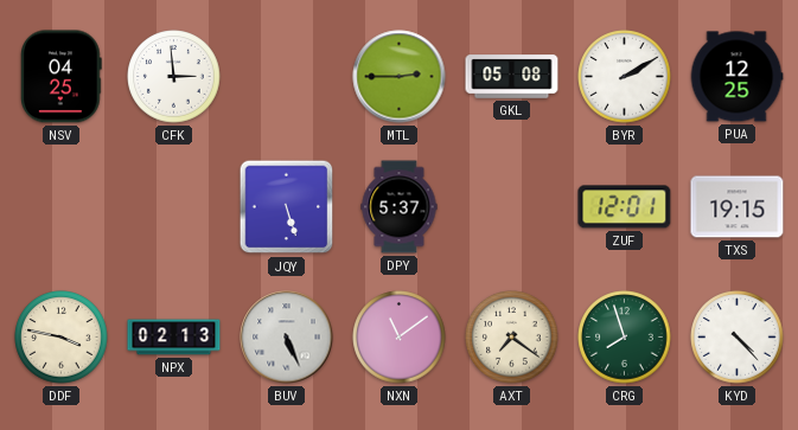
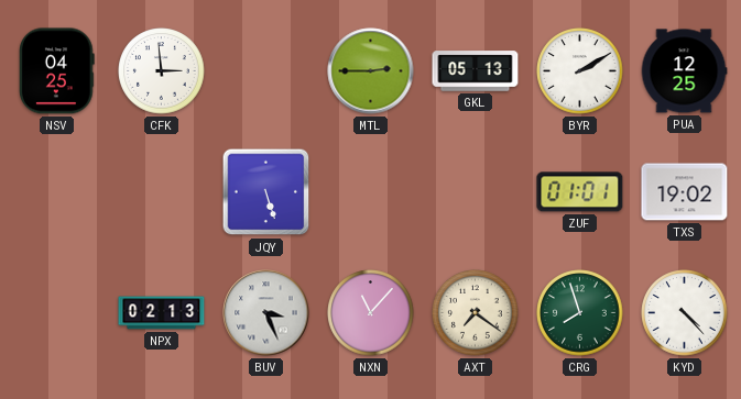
GKL: 05:08 -> 05:13
DPY: 5:37 -> none
ZUF: 12:01 -> 01:01
TXS: 19:15 -> 19:02
DDF: 3:47 -> none
BUV: 5:26 -> 3:26
NXN: 11:09 -> 11:07
